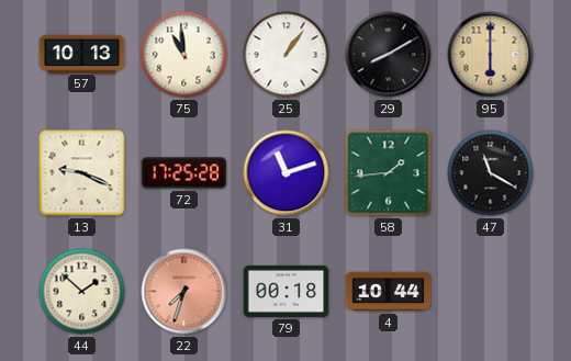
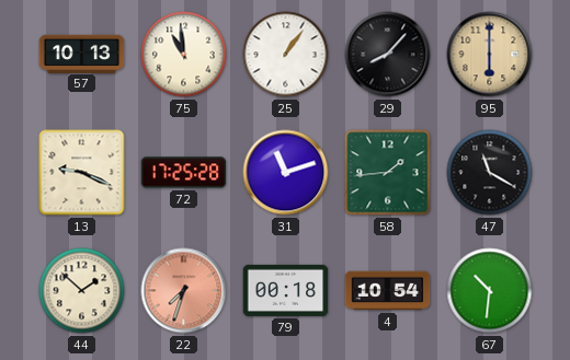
29: 8:10 -> 8:07
4: 10:44 -> 10:54
67: none -> 10:31
